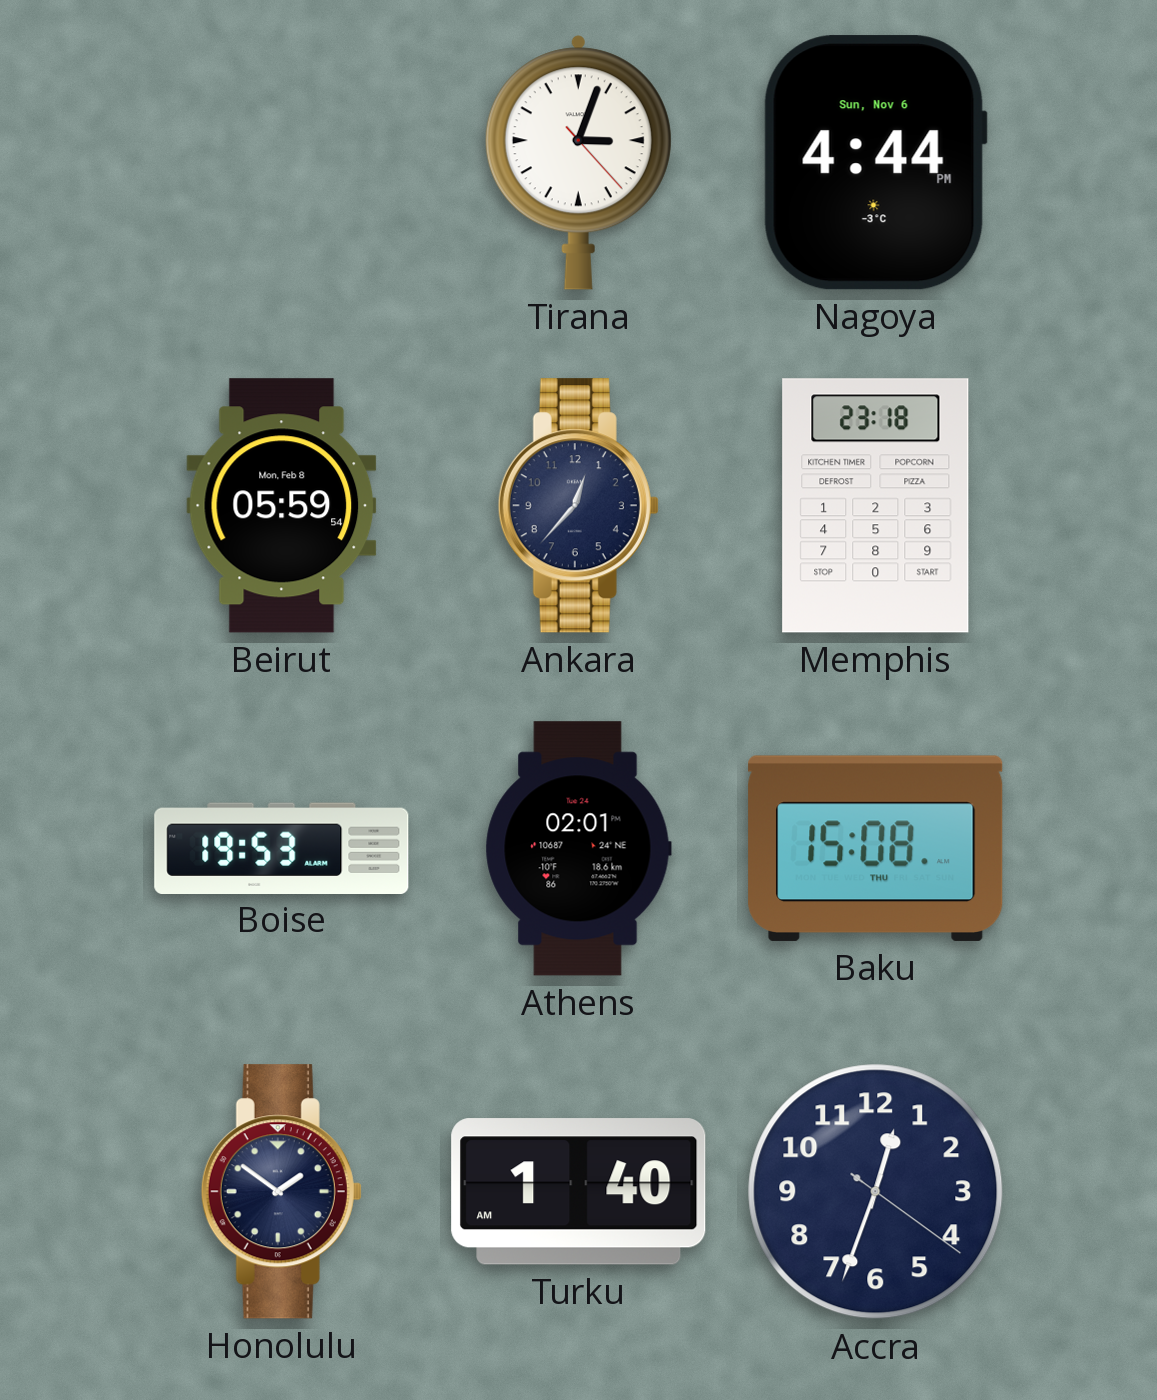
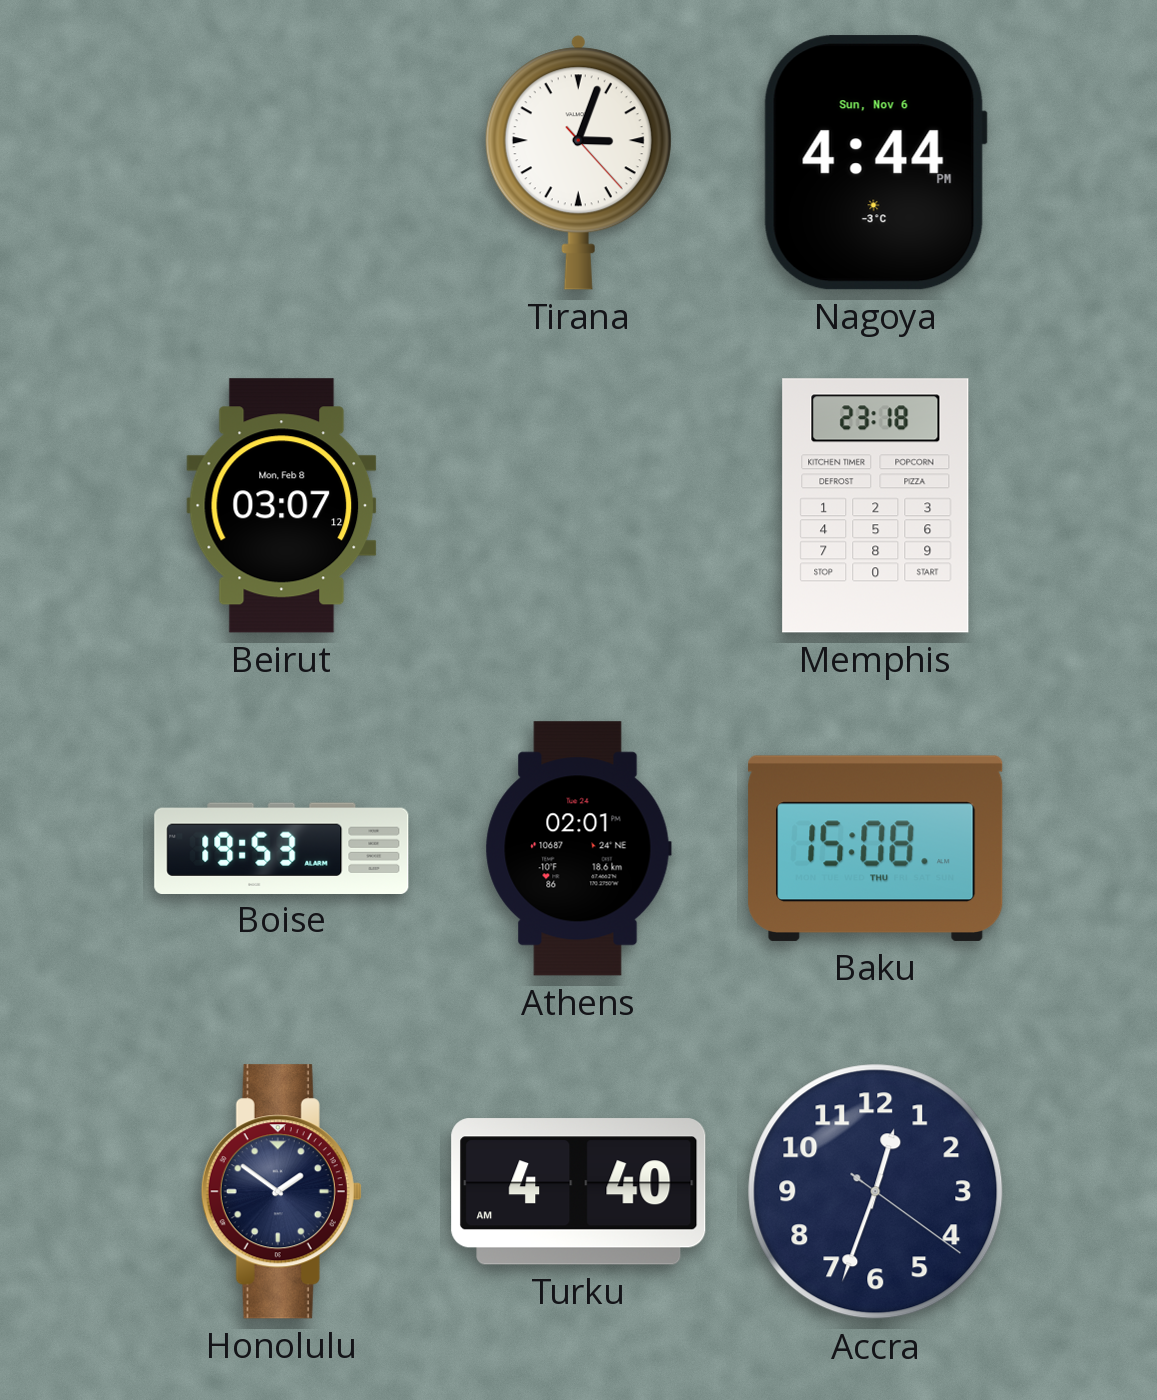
Beirut: 05:59 -> 03:07
Ankara: 12:37 -> none
Turku: 1:40 -> 4:40
